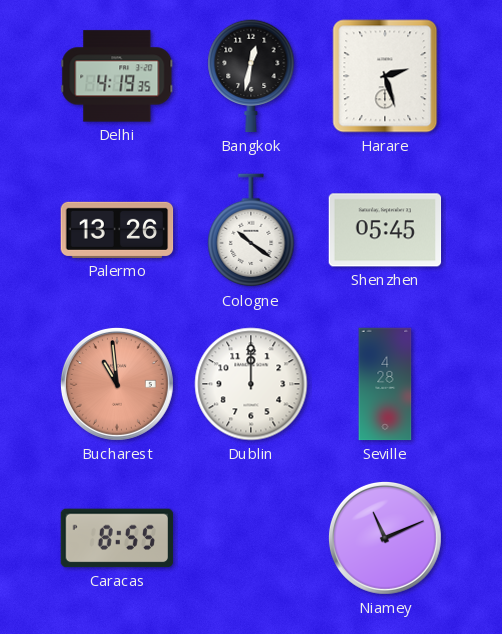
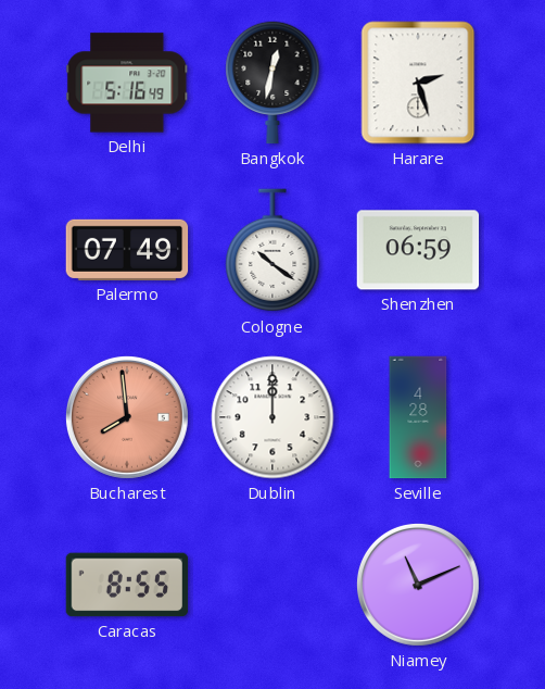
Delhi: 4:19 -> 5:16
Palermo: 13:26 -> 07:49
Shenzhen: 05:45 -> 06:59
Bucharest: 10:59 -> 7:59
